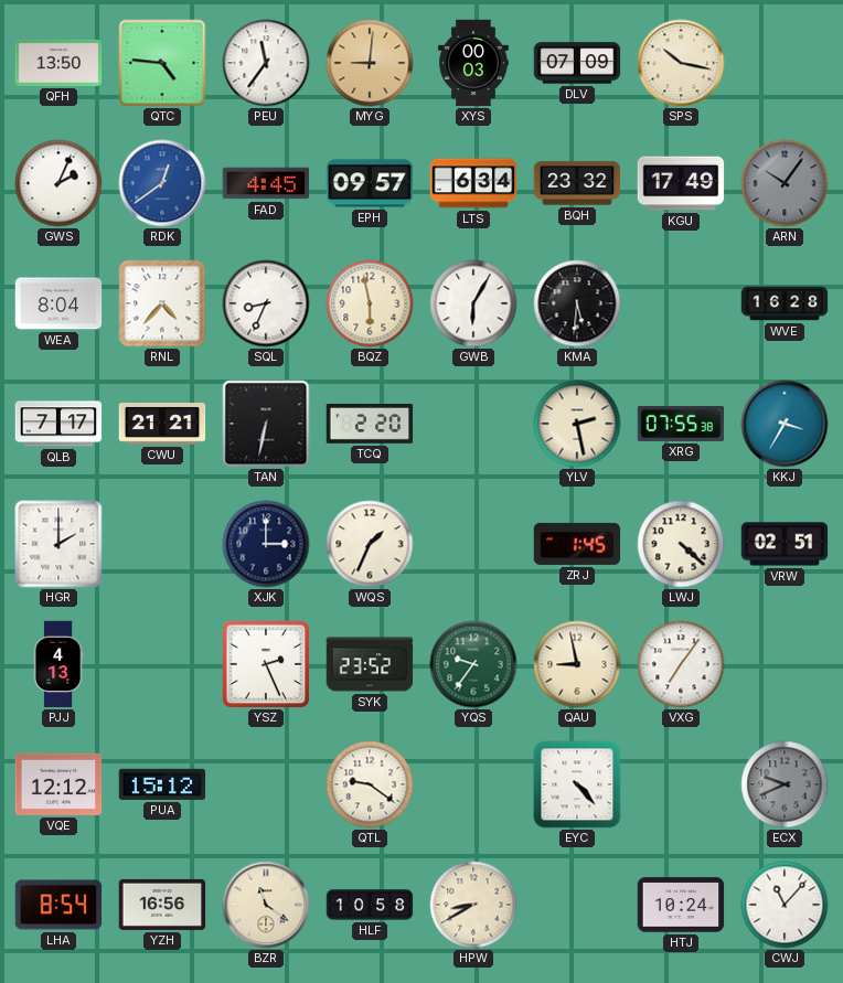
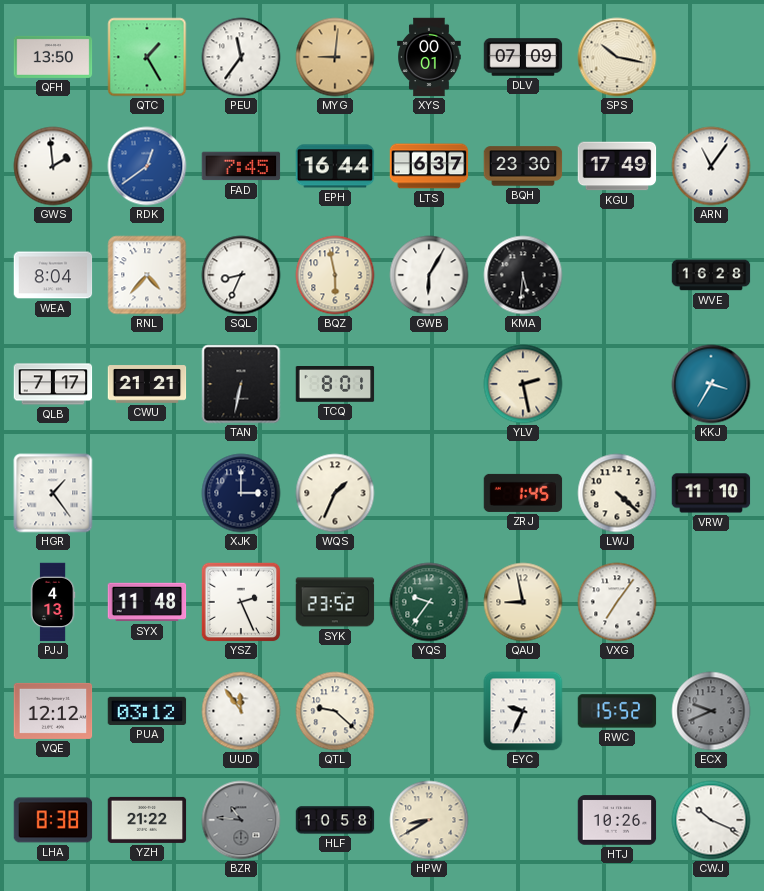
QTC: 4:46 -> 1:25
XYS: 00:03 -> 00:01
GWS: 2:04 -> 1:59
FAD: 4:45 -> 7:45
EPH: 09:57 -> 16:44
LTS: 6:34 -> 6:37
BQH: 23:32 -> 23:30
ARN: 10:06 -> 11:06
ARN dial: grey -> white
TCQ: 2:20 -> 8:01
XRG: 07:55 -> none
HGR: 2:00 -> 1:24
VRW: 02:51 -> 11:10
SYX: none -> 11:48
PUA: 15:12 -> 03:12
UUD: none -> 11:54
QTL: 9:21 -> 9:22
EYC: 4:23 -> 9:34
RWC: none -> 15:52
LHA: 8:54 -> 8:38
YZH: 16:56 -> 21:22
BZR: 11:21 -> 10:46
BZR dial: cream -> grey
HTJ: 10:24 -> 10:26
CWJ: 11:07 -> 10:19
